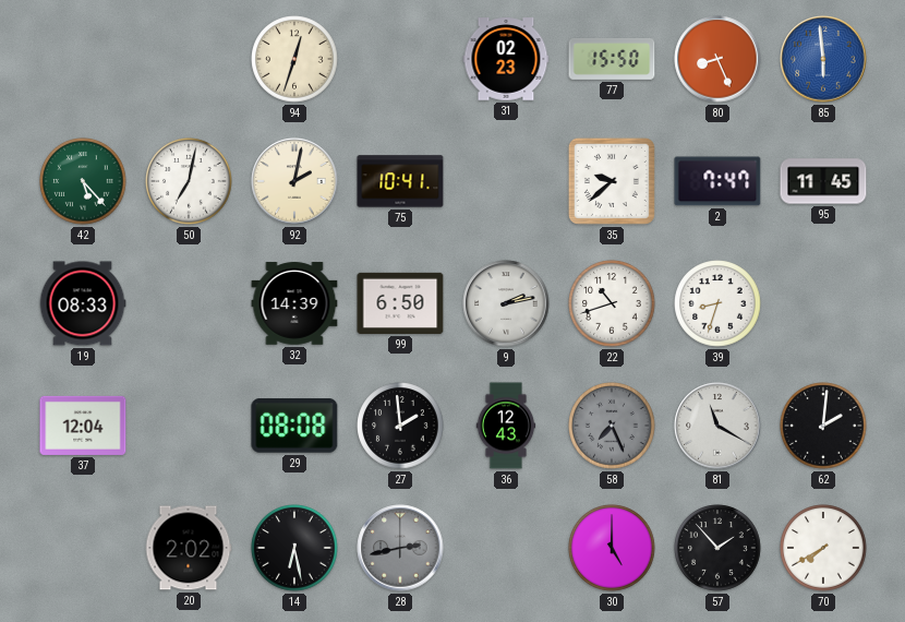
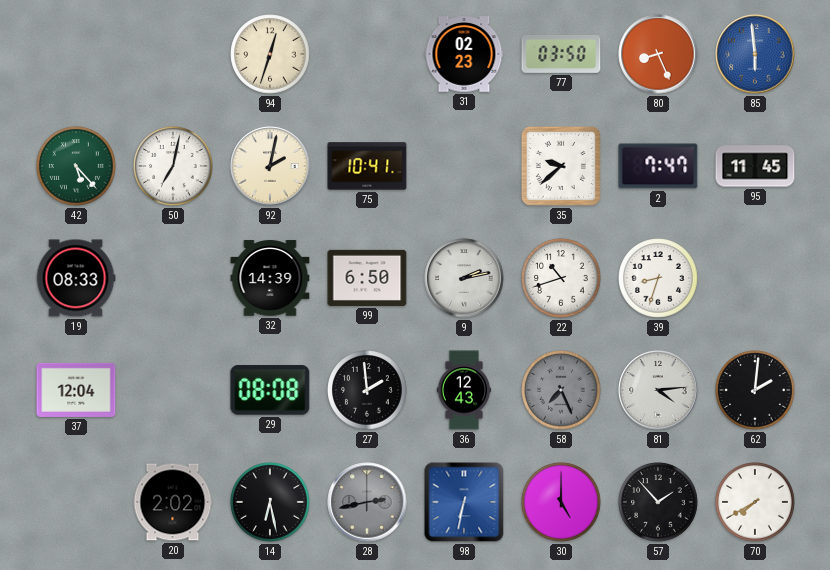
77: 15:50 -> 03:50
81: 11:20 -> 4:14
98: none -> 6:32
